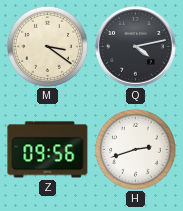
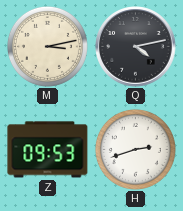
M: 3:21 -> 3:13
Z: 09:56 -> 09:53
